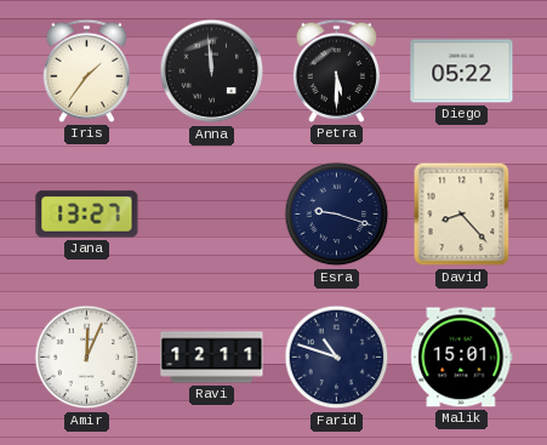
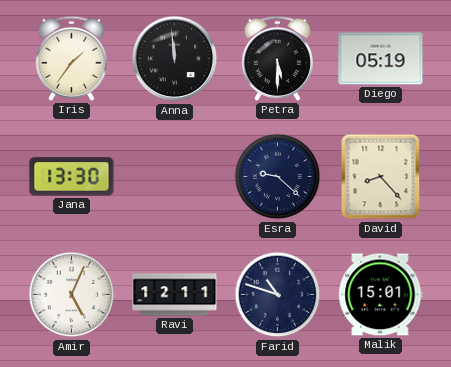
Diego: 05:22 -> 05:19
Jana: 13:27 -> 13:30
Esra: 9:18 -> 9:22
Amir: 12:04 -> 5:04
